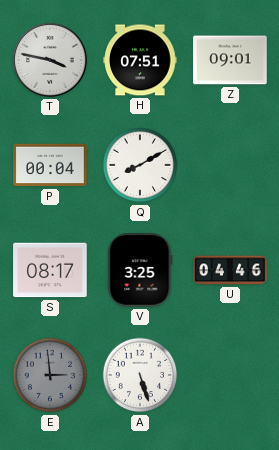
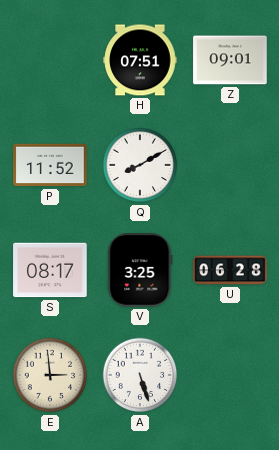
T: 3:47 -> none
P: 00:04 -> 11:52
U: 04:46 -> 06:28
E dial: grey -> cream
